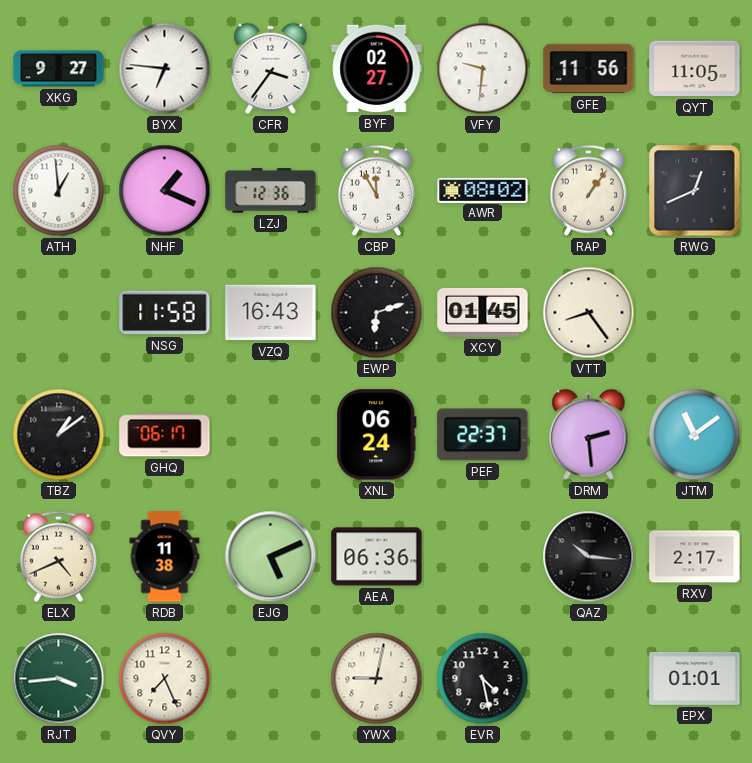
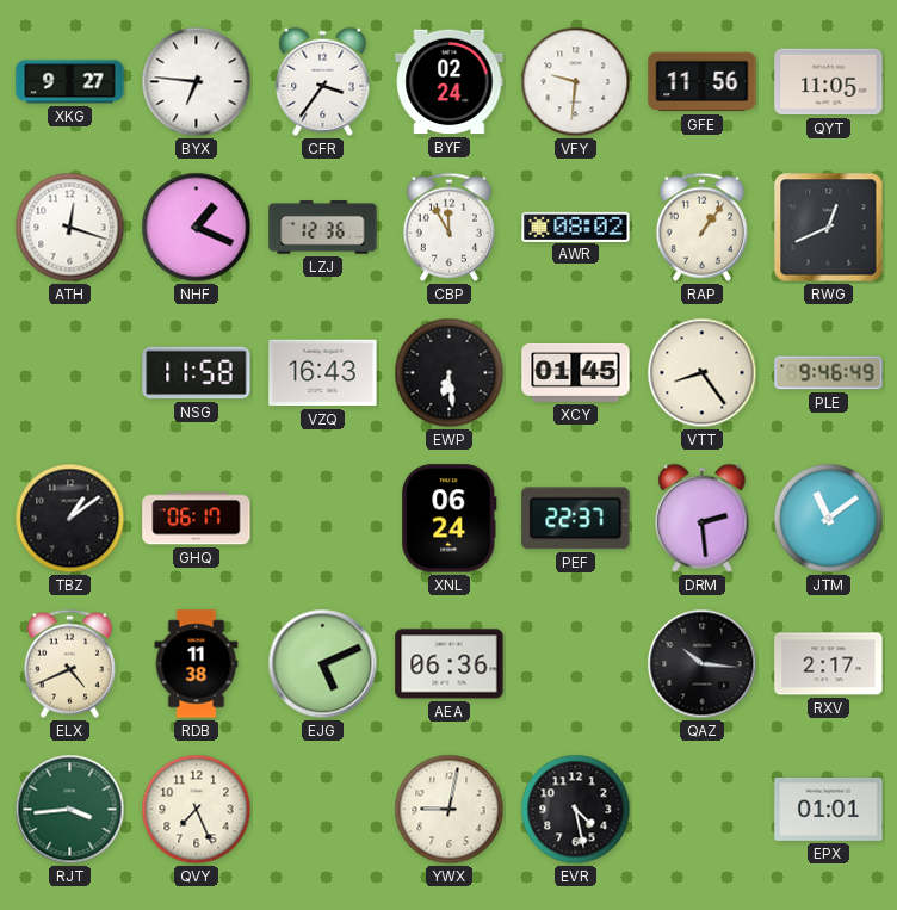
BYF: 02:27 -> 02:24
ATH: 12:59 -> 12:18
EWP: 6:12 -> 6:29
PLE: none -> 9:46
